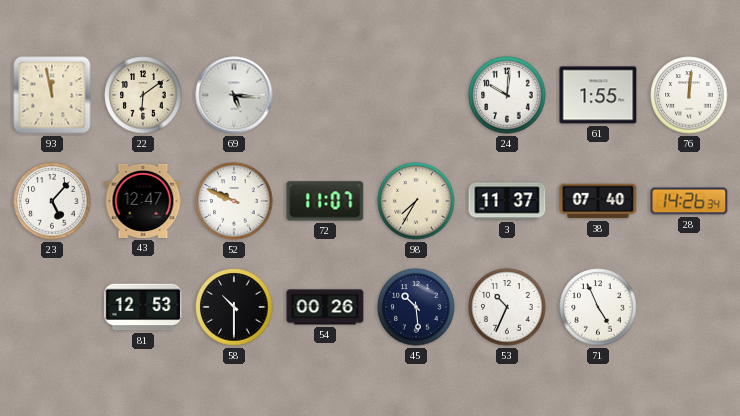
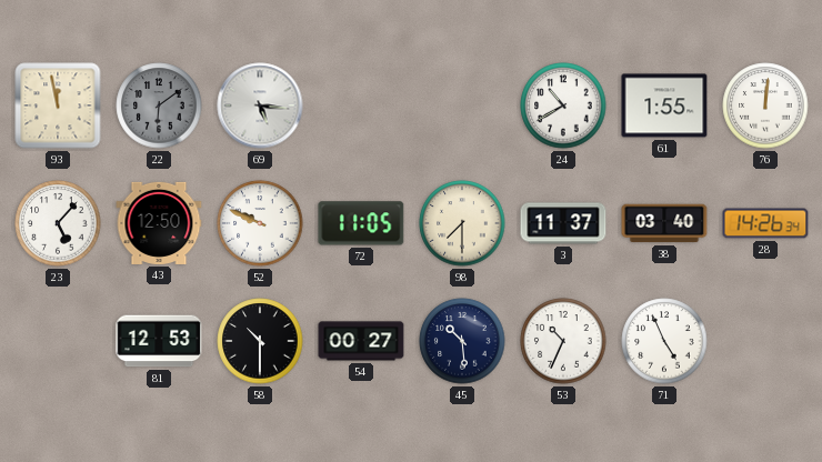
22 dial: cream -> grey
24: 10:01 -> 10:40
43: 12:47 -> 12:50
72: 11:07 -> 11:05
98: 7:35 -> 7:30
38: 07:40 -> 03:40
54: 00:26 -> 00:27
